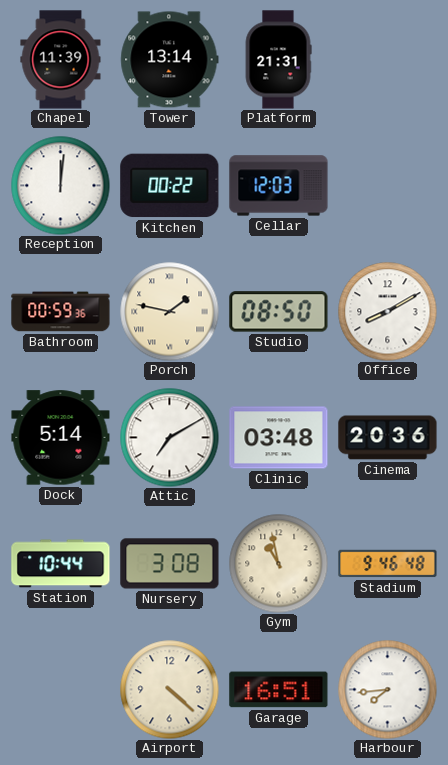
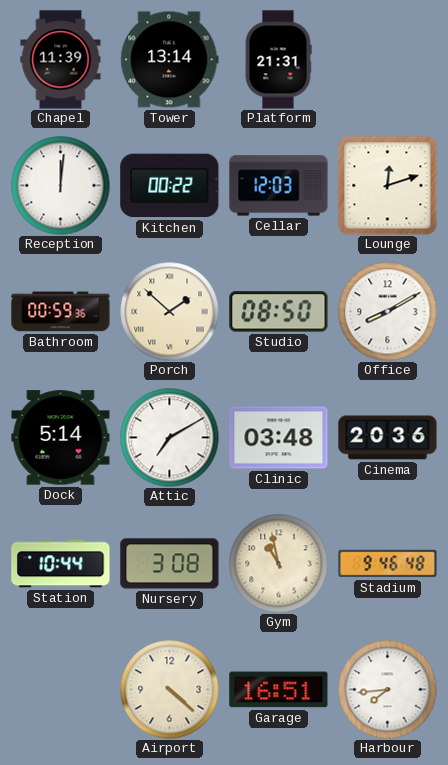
Lounge: none -> 12:12
Porch: 1:47 -> 1:52
